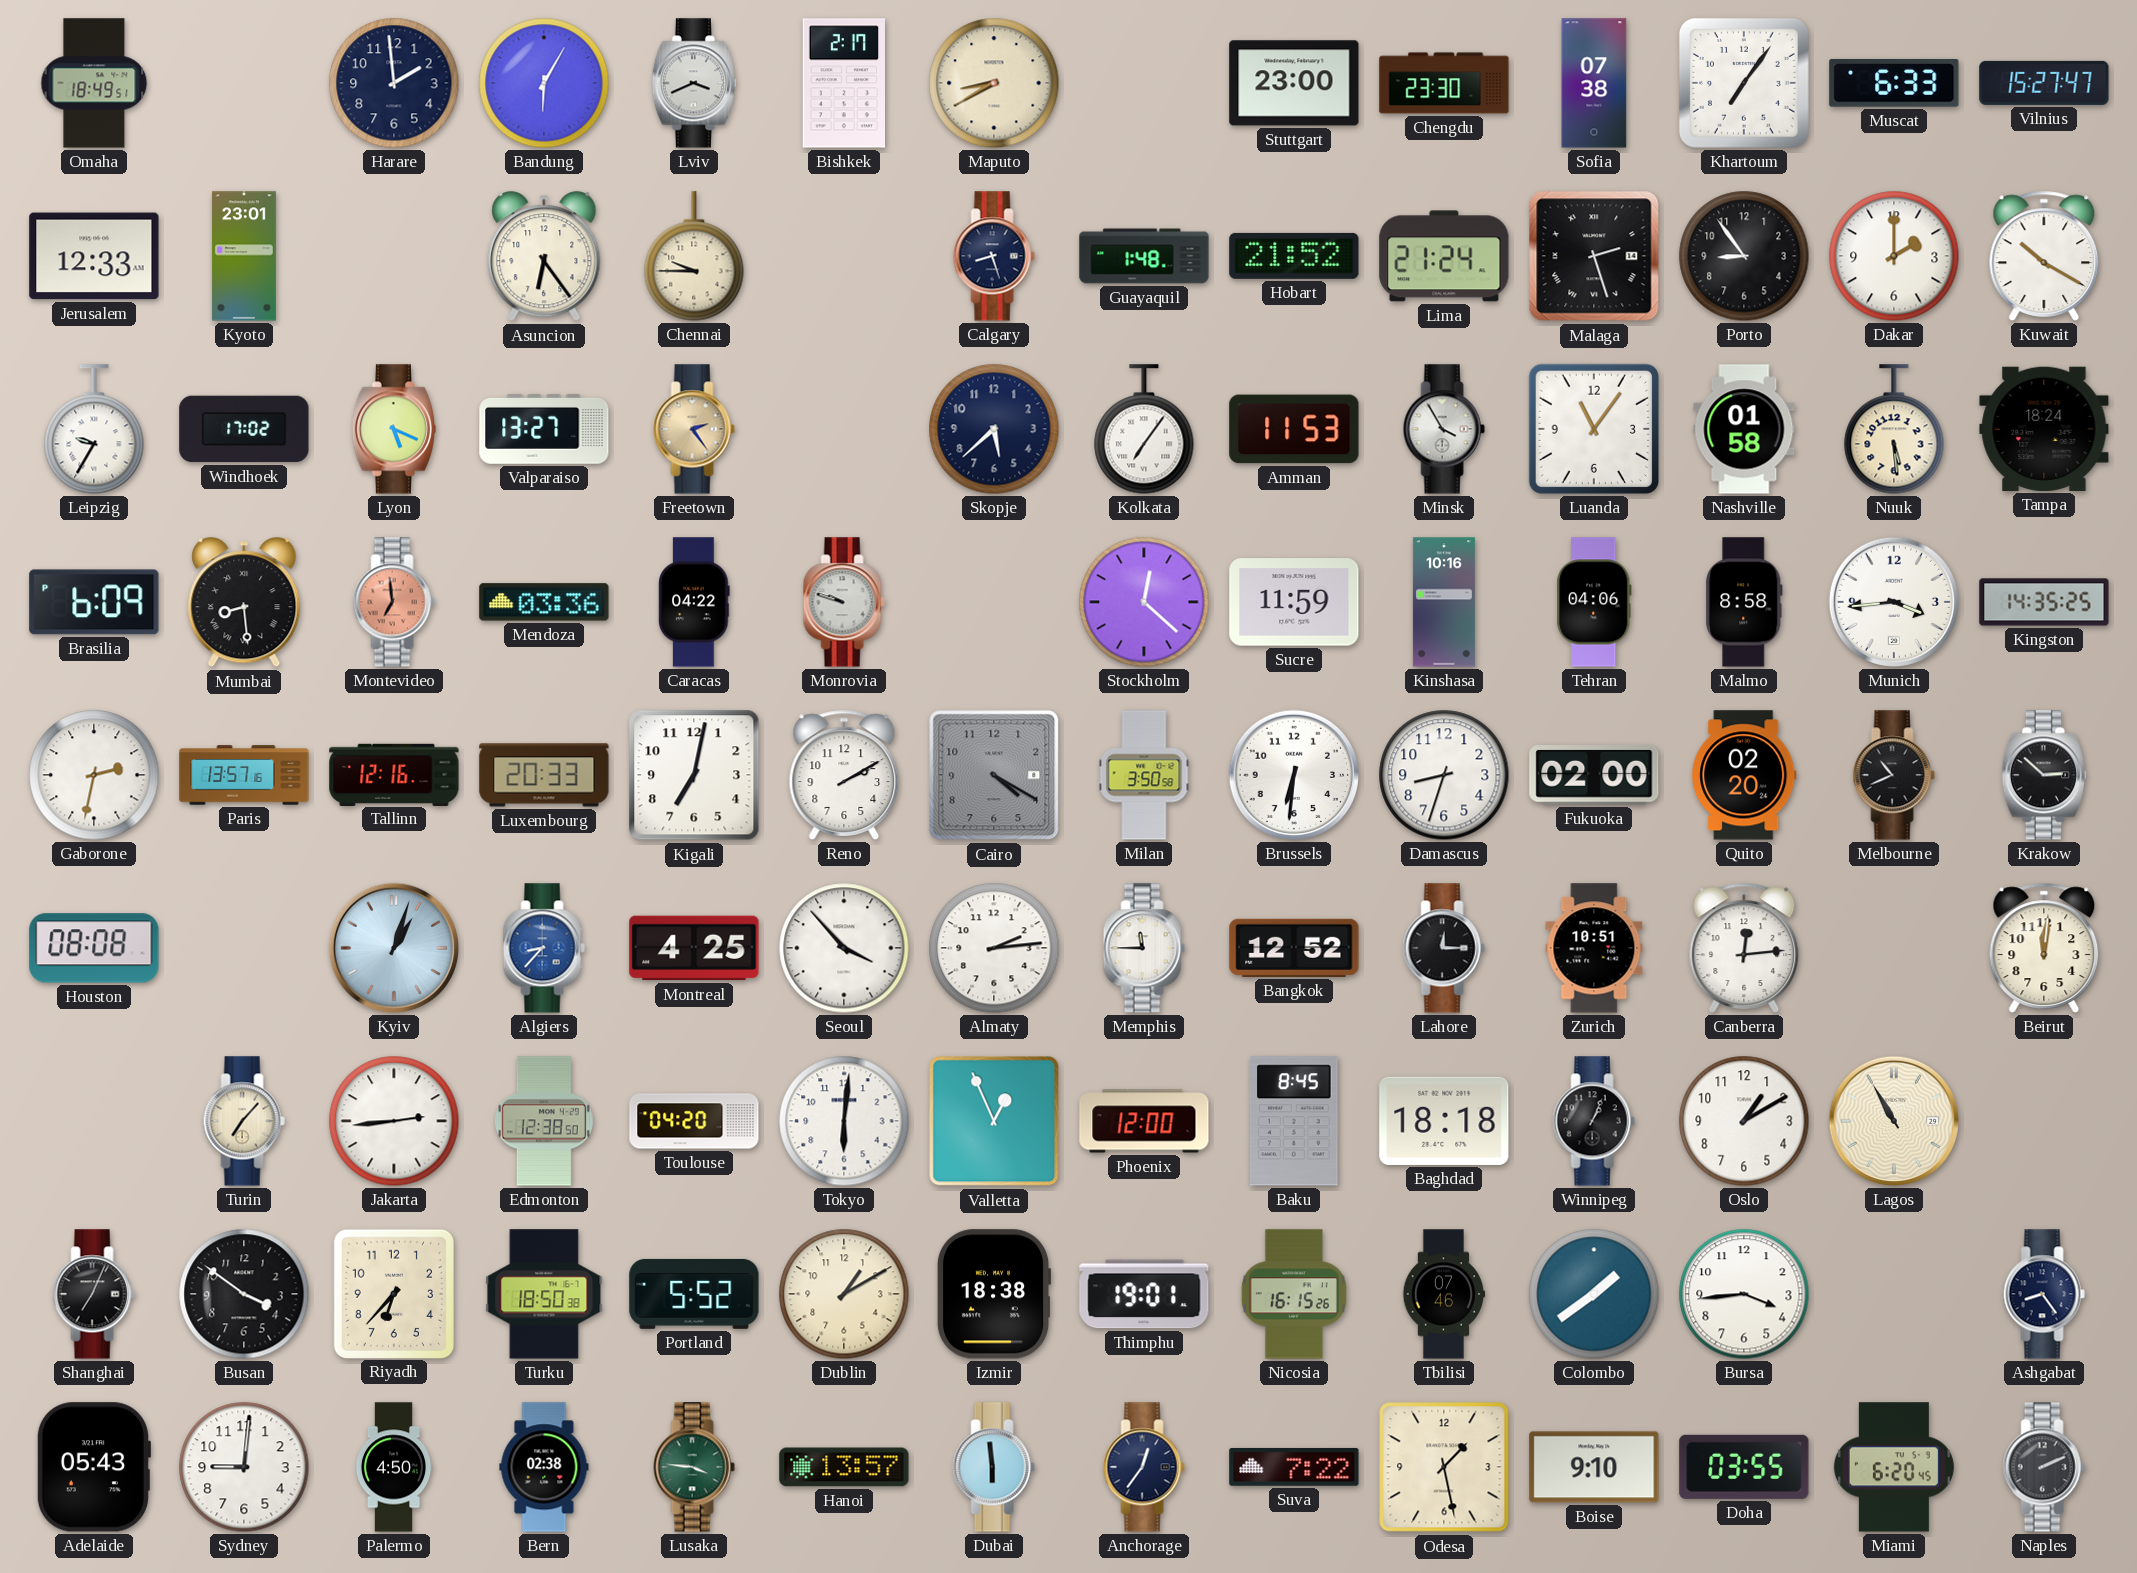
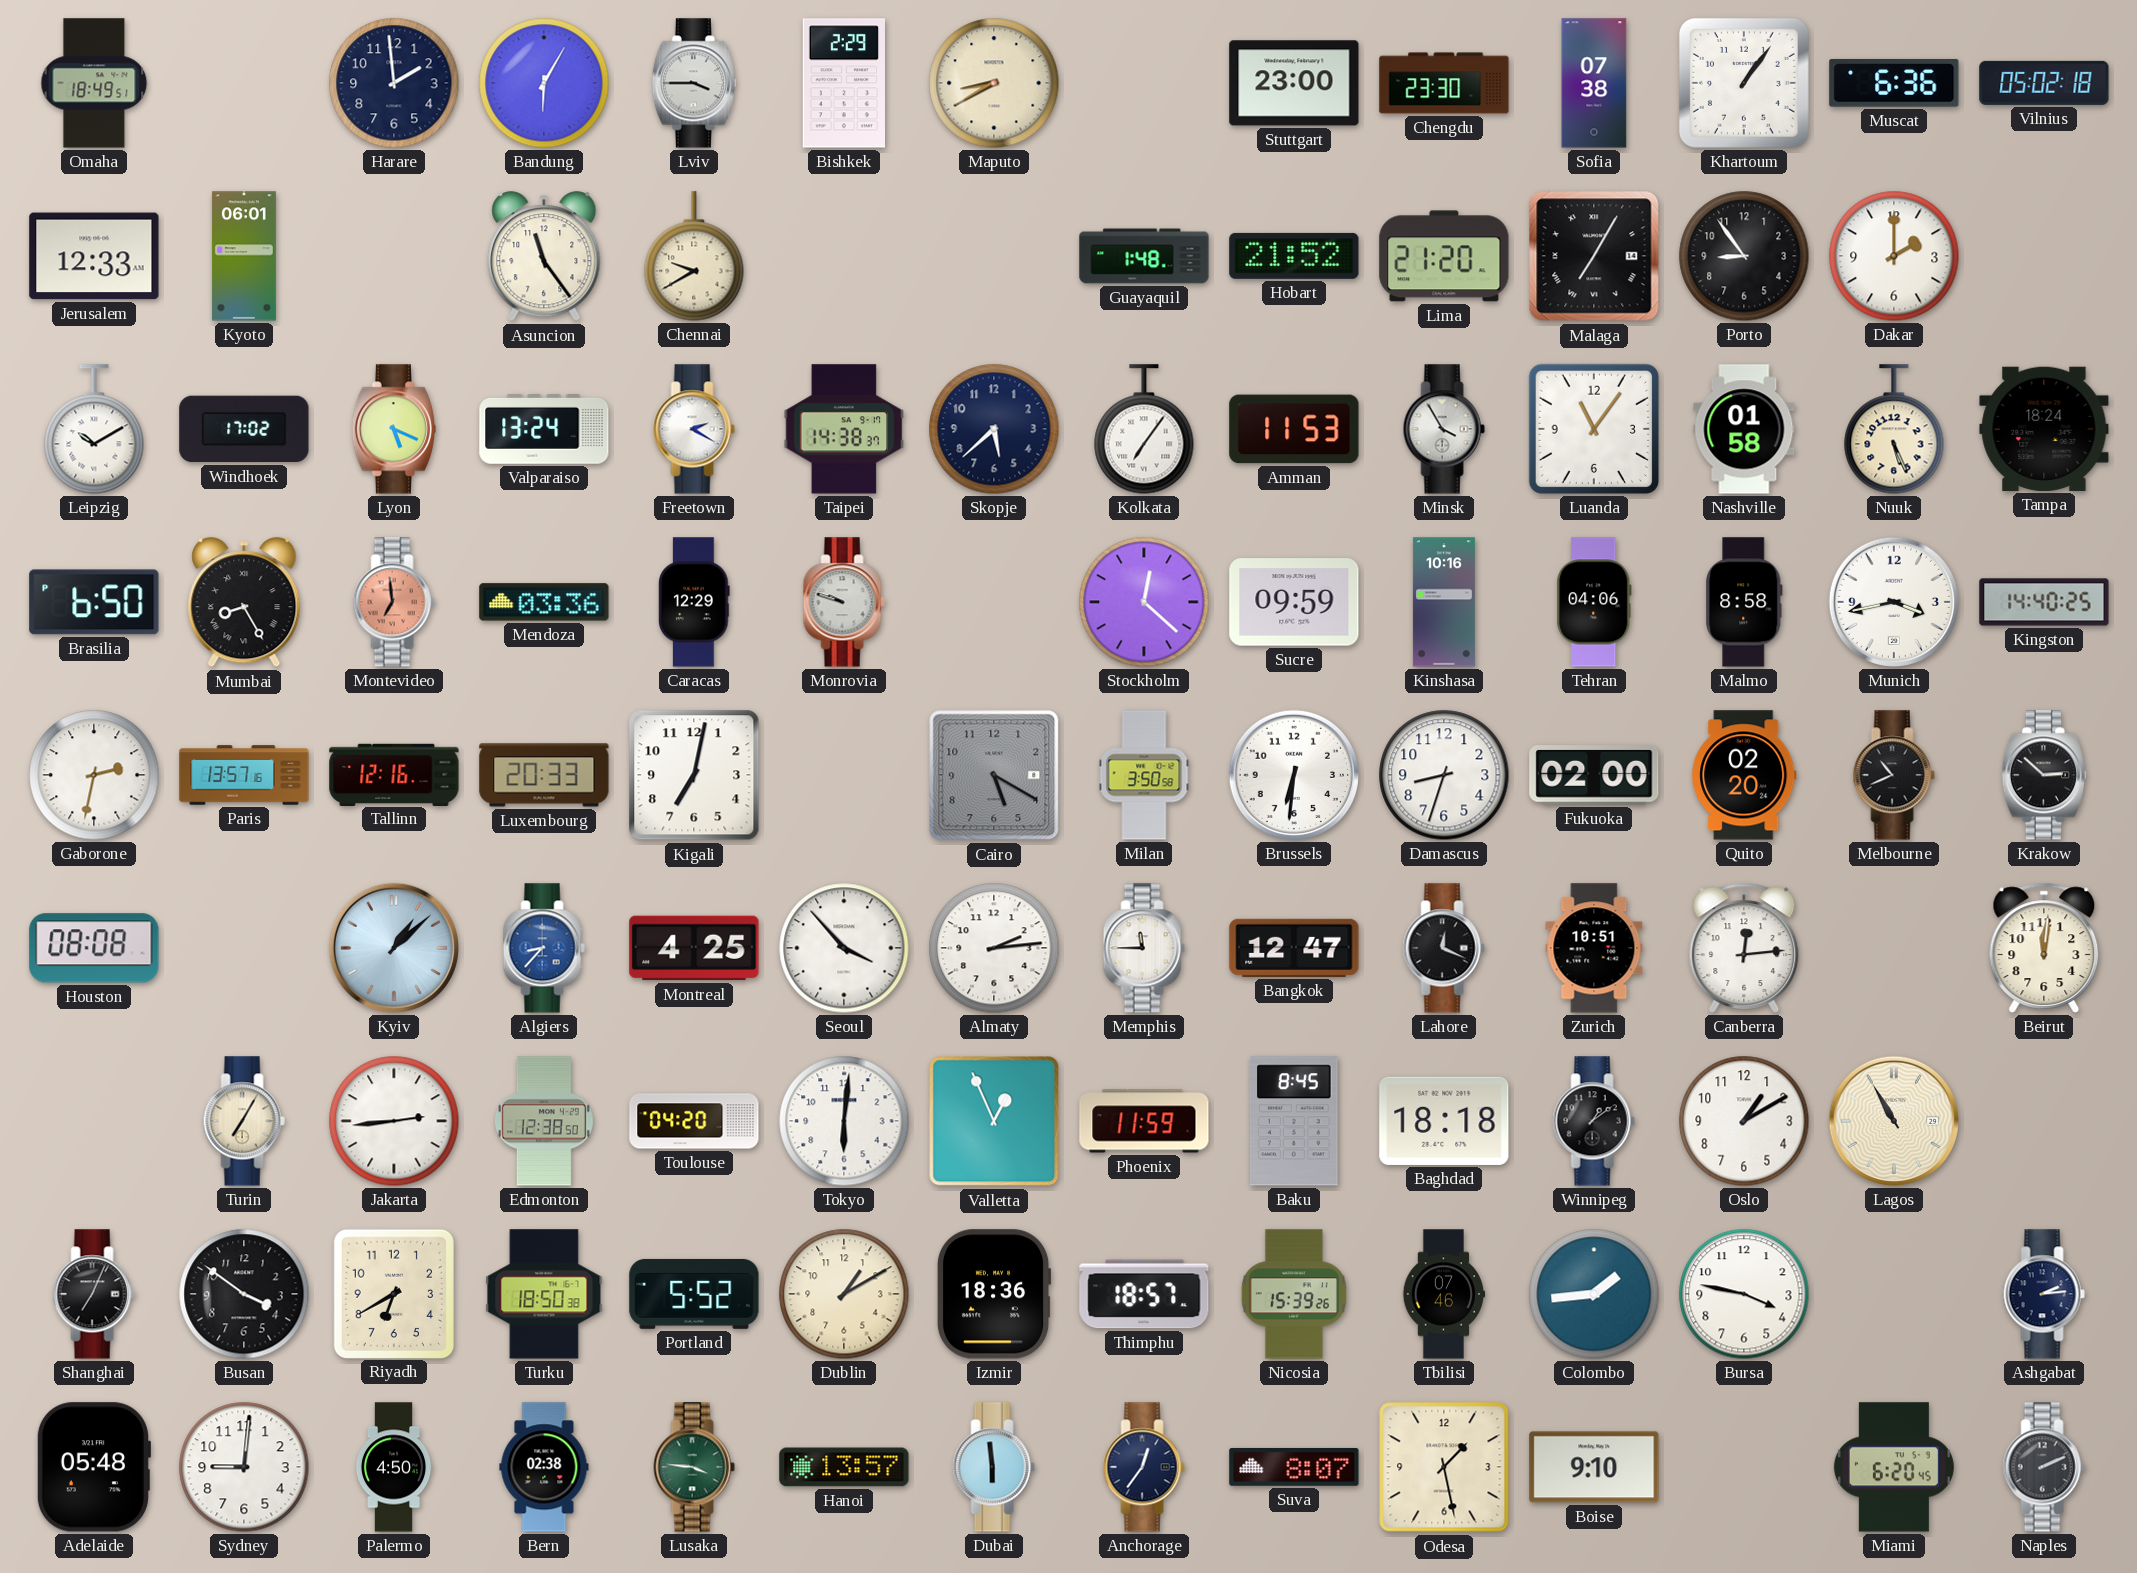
Lviv: 3:41 -> 3:45
Bishkek: 2:17 -> 2:29
Khartoum: 7:06 -> 1:06
Muscat: 6:33 -> 6:36
Vilnius: 15:27 -> 05:02
Kyoto: 23:01 -> 06:01
Asuncion: 6:24 -> 11:24
Chennai: 9:45 -> 9:40
Calgary: 8:27 -> none
Lima: 21:24 -> 21:20
Malaga: 2:27 -> 7:05
Kuwait: 10:20 -> none
Leipzig: 9:35 -> 10:10
Valparaiso: 13:27 -> 13:24
Freetown: 2:24 -> 2:20
Freetown dial: champagne -> white
Taipei: none -> 14:38
Nuuk: 5:29 -> 5:26
Brasilia: 6:09 -> 6:50
Mumbai: 8:29 -> 8:25
Caracas: 04:22 -> 12:29
Sucre: 11:59 -> 09:59
Munich: 3:44 -> 3:43
Kingston: 14:35 -> 14:40
Reno: 2:10 -> none
Cairo: 4:20 -> 5:20
Kyiv: 1:03 -> 1:08
Bangkok: 12:52 -> 12:47
Lahore: 12:15 -> 12:19
Turin: 7:07 -> 7:05
Phoenix: 12:00 -> 11:59
Winnipeg: 1:04 -> 1:09
Riyadh: 6:37 -> 6:40
Izmir: 18:38 -> 18:36
Thimphu: 19:01 -> 18:57
Nicosia: 16:15 -> 15:39
Colombo: 1:39 -> 1:44
Bursa: 3:44 -> 3:47
Ashgabat: 8:24 -> 2:14
Adelaide: 05:43 -> 05:48
Suva: 7:22 -> 8:07
Doha: 03:55 -> none
